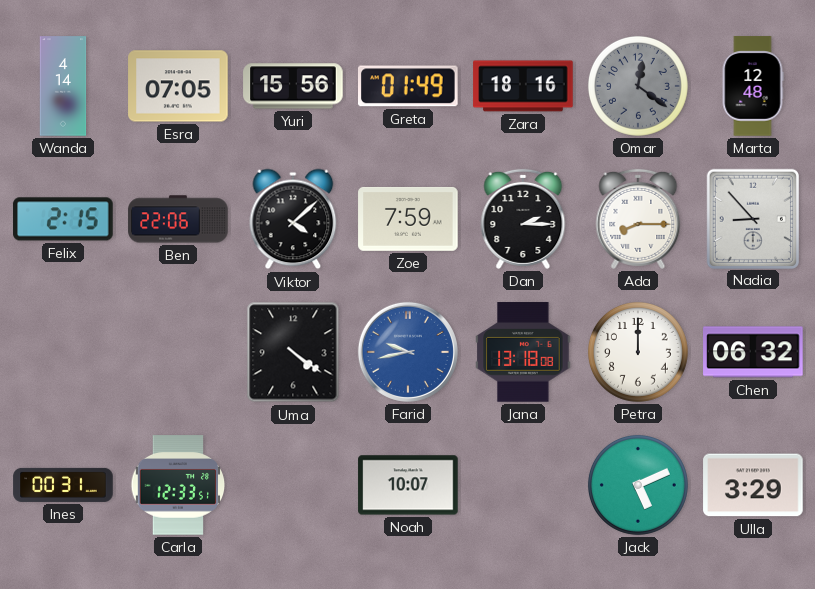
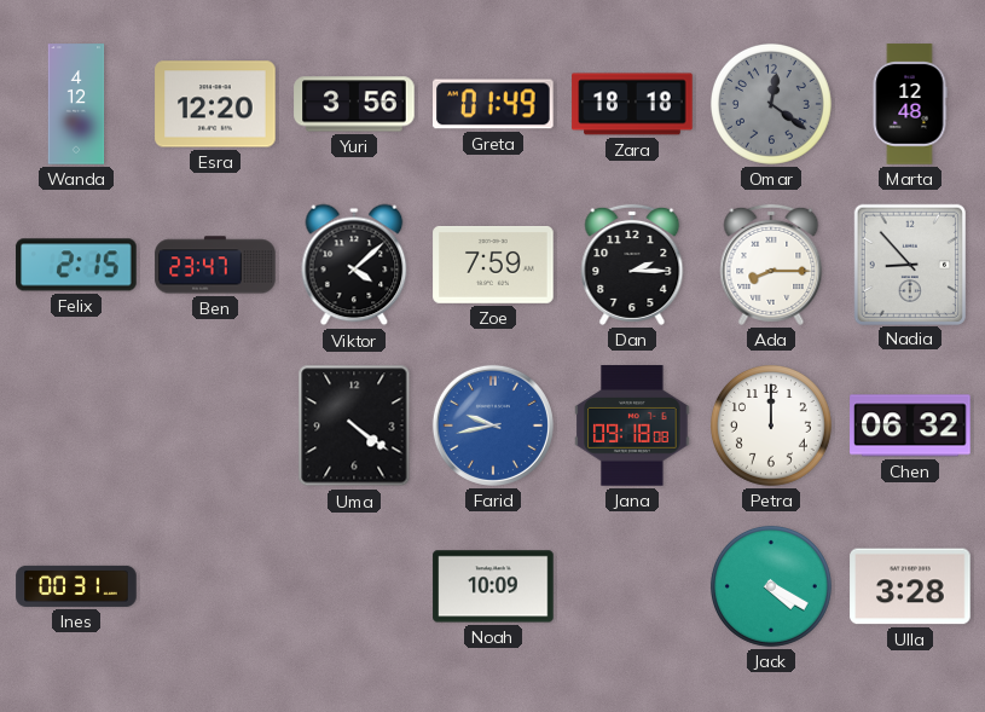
Wanda: 4:14 -> 4:12
Esra: 07:05 -> 12:20
Yuri: 15:56 -> 3:56
Zara: 18:16 -> 18:18
Ben: 22:06 -> 23:47
Jana: 13:18 -> 09:18
Carla: 12:33 -> none
Noah: 10:07 -> 10:09
Jack: 5:11 -> 4:20
Ulla: 3:29 -> 3:28
